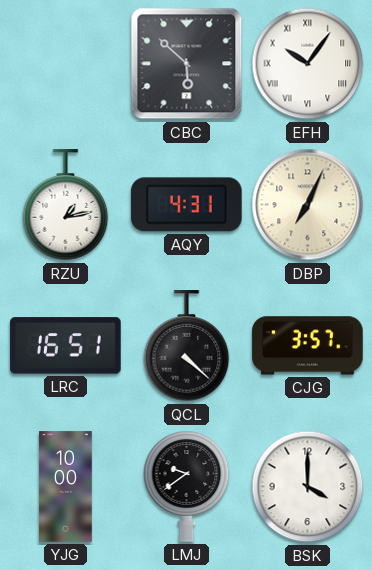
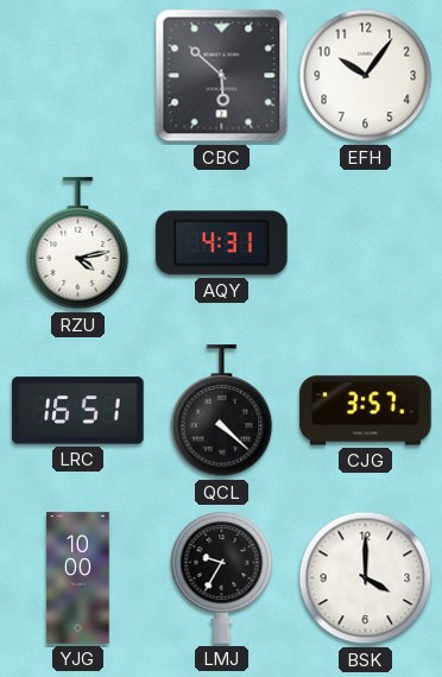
EFH numerals: Roman -> Arabic
RZU: 1:13 -> 4:13
DBP: 7:04 -> none
LMJ: 9:39 -> 9:35
